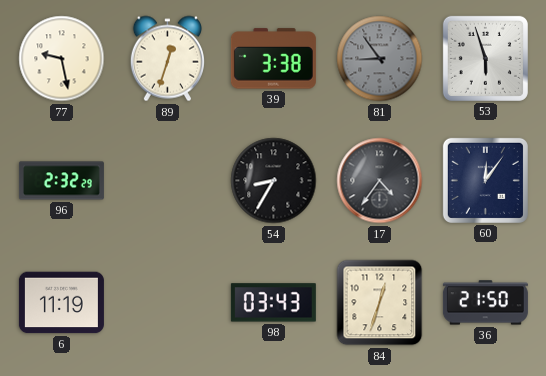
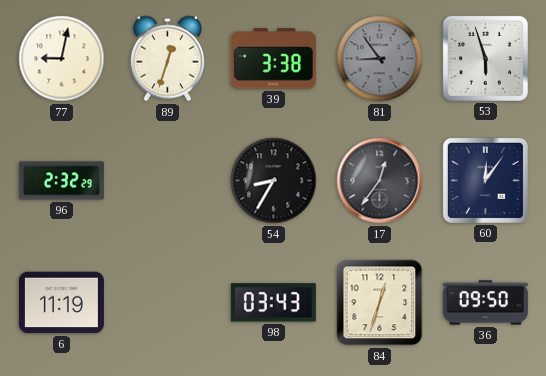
77: 9:28 -> 9:02
17: 4:36 -> 12:36
36: 21:50 -> 09:50
